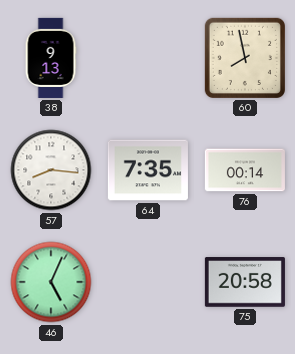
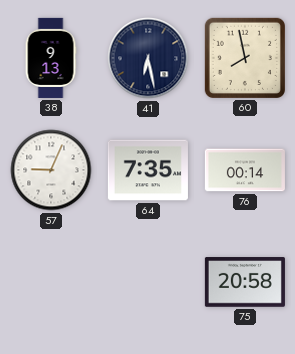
41: none -> 6:28
57: 8:16 -> 9:04
46: 5:04 -> none
